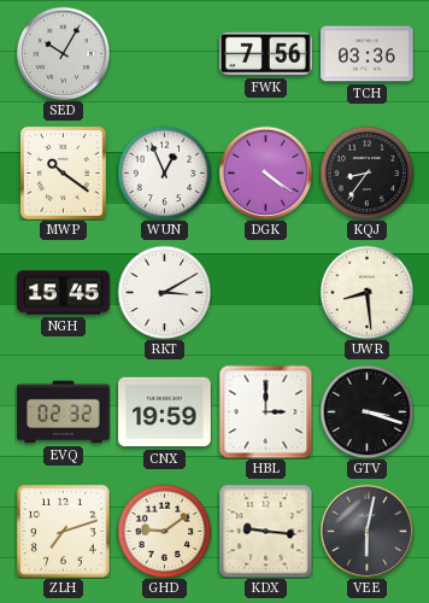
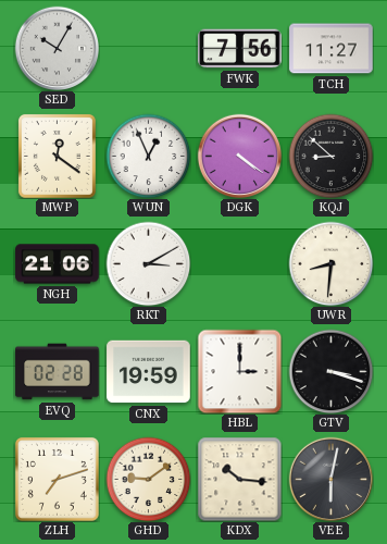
TCH: 03:36 -> 11:27
MWP: 10:21 -> 12:21
KQJ: 8:36 -> 8:52
NGH: 15:45 -> 21:06
UWR: 8:29 -> 8:31
EVQ: 02:32 -> 02:28
KDX: 9:16 -> 10:16
